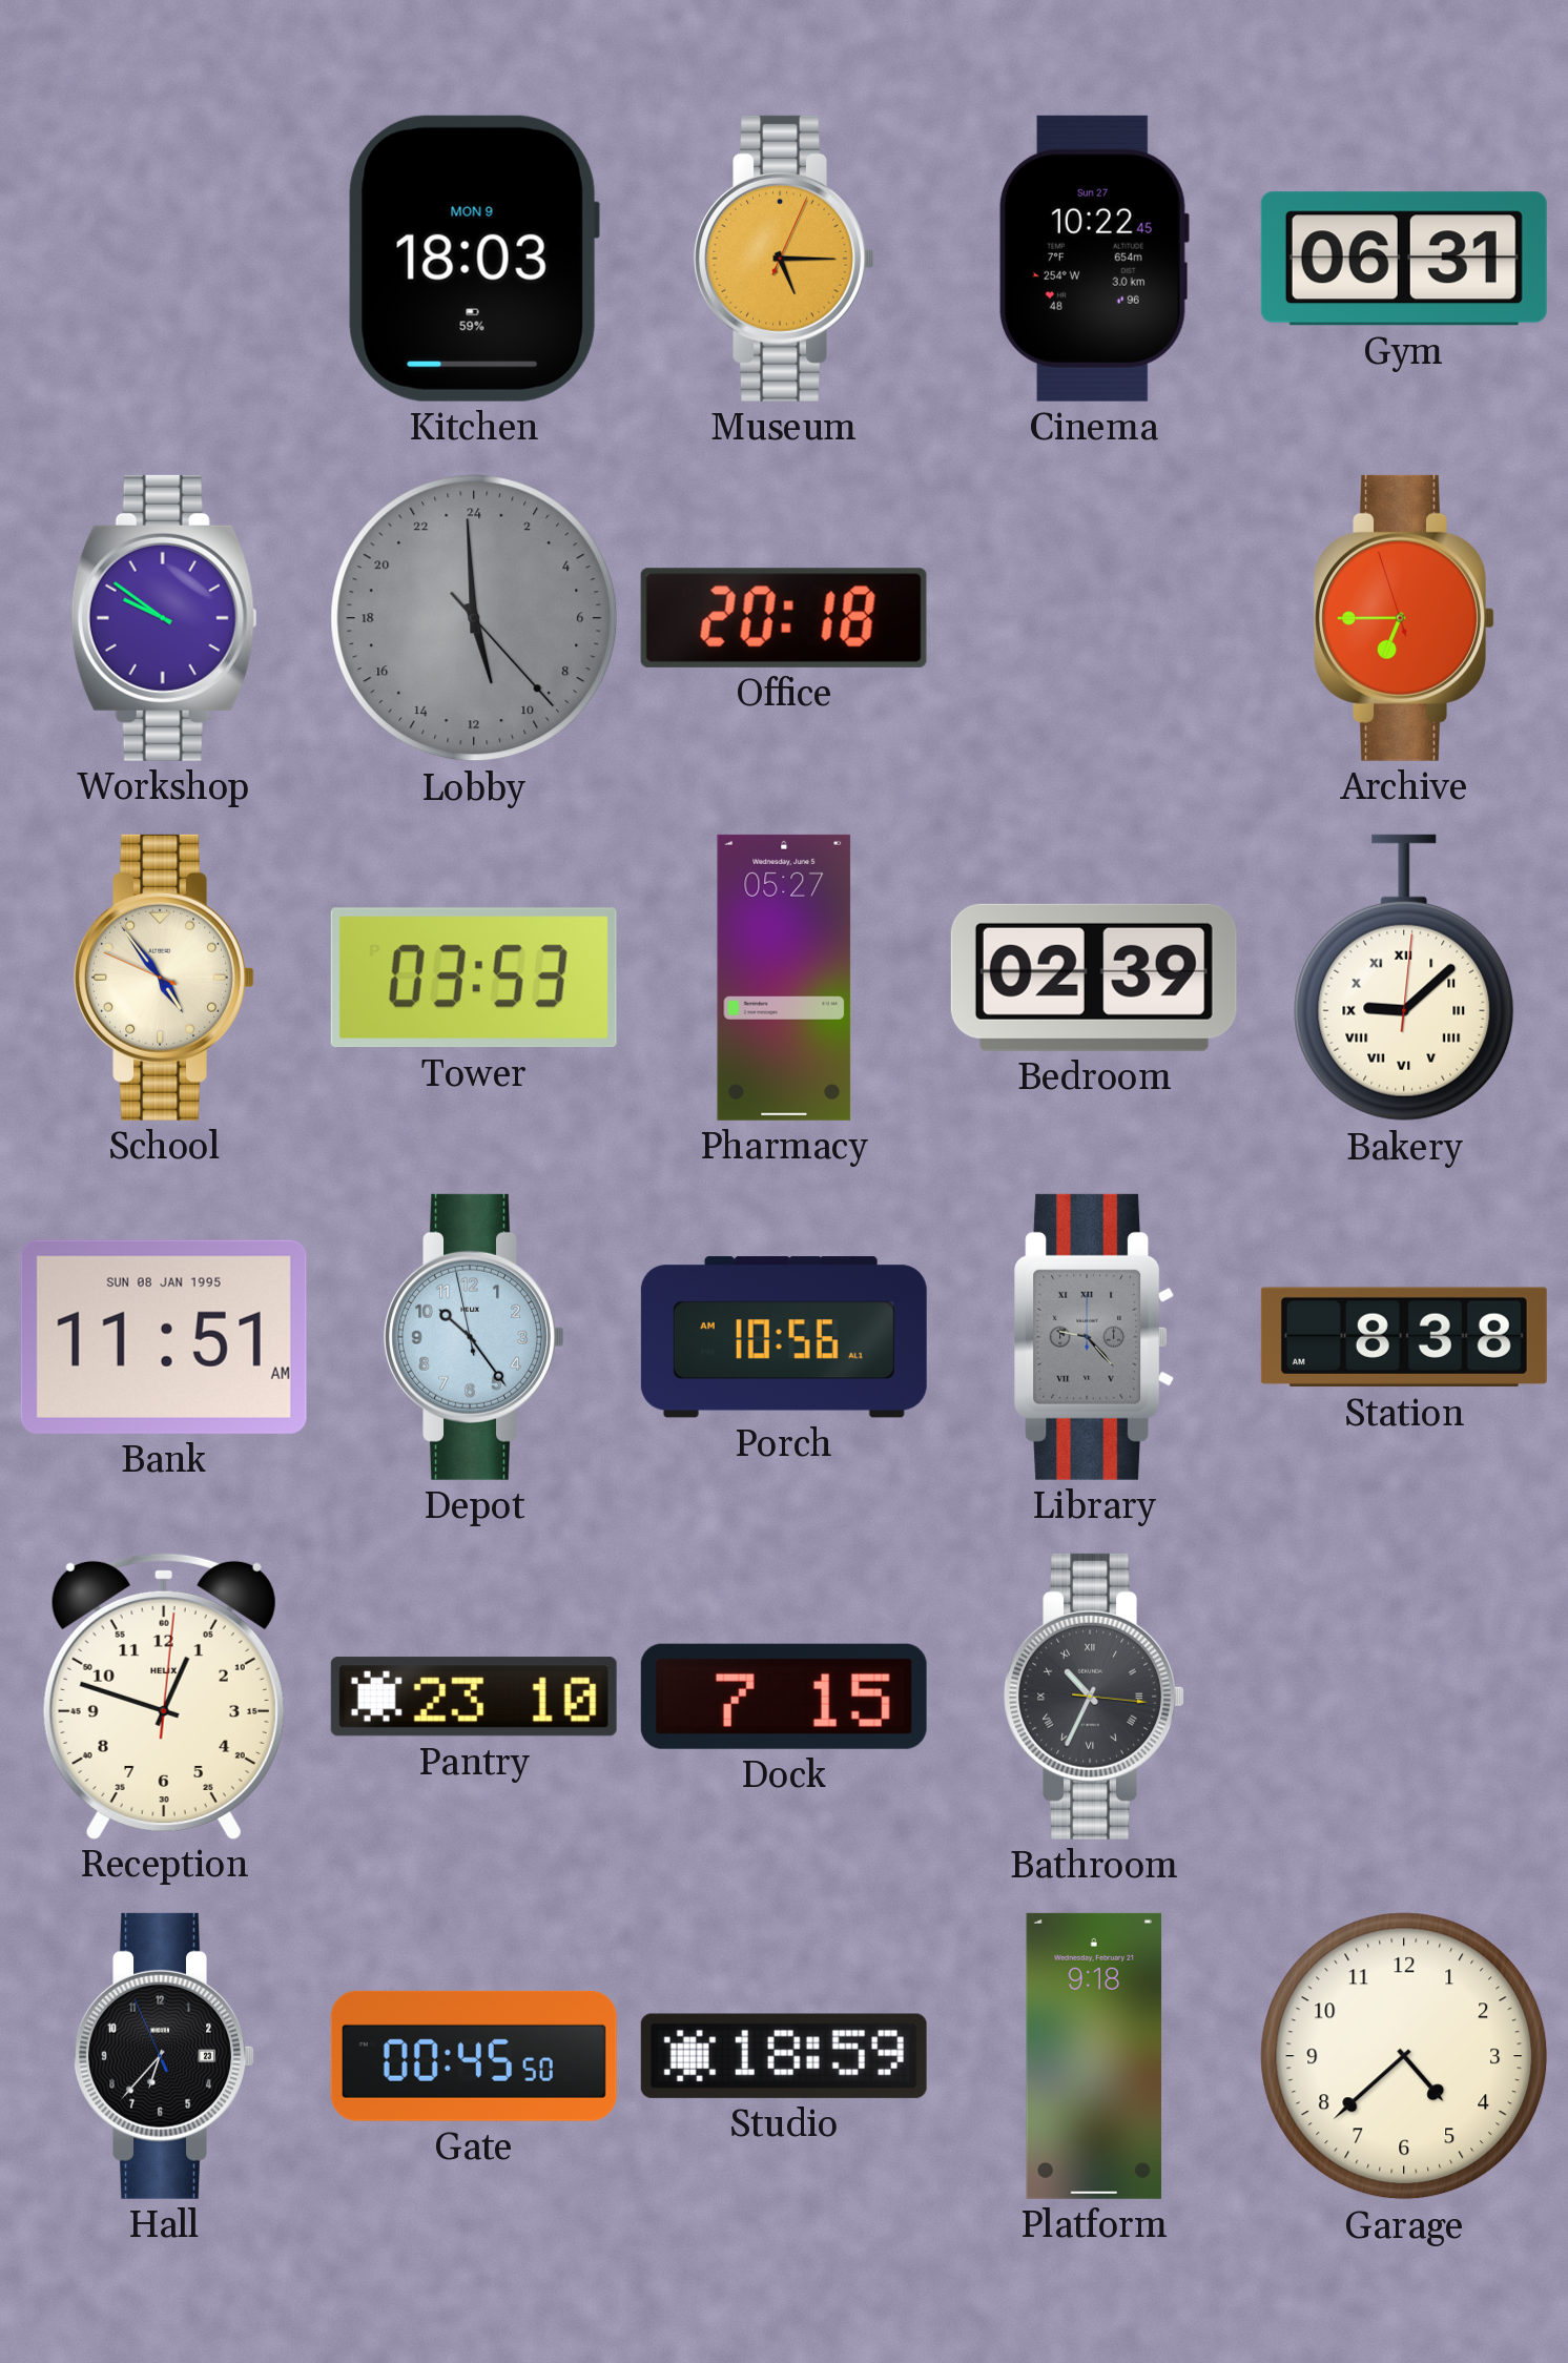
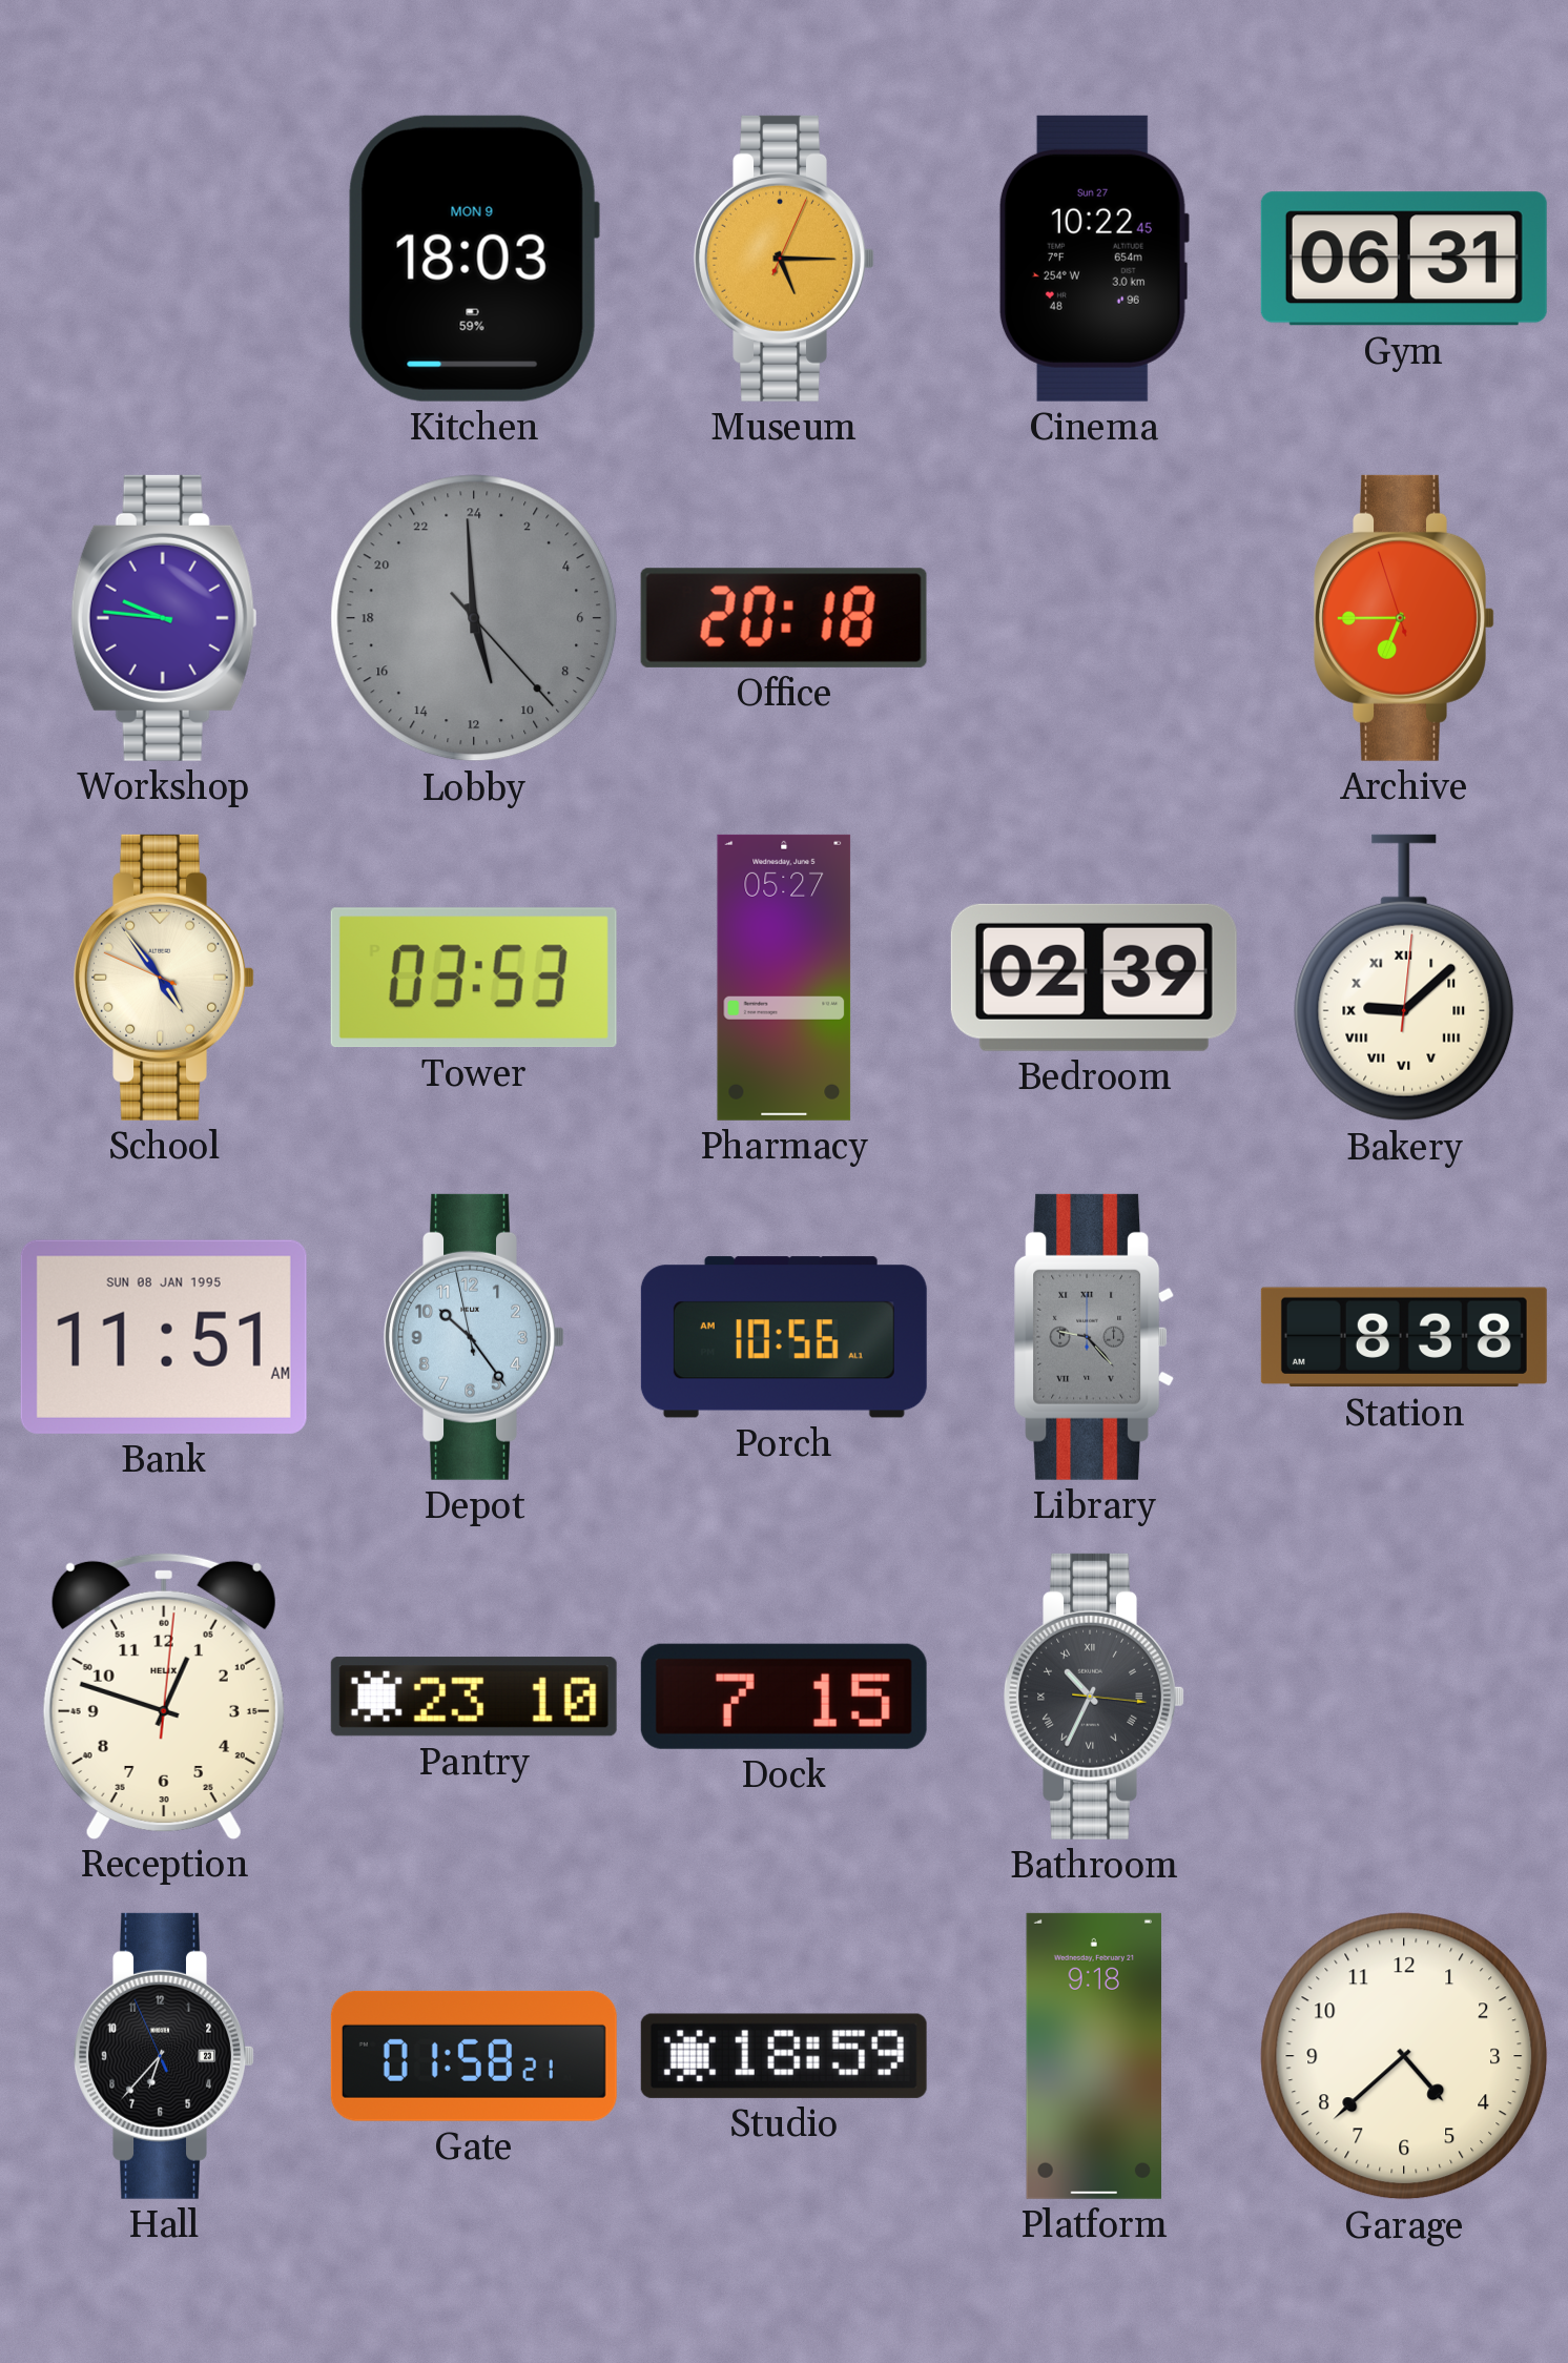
Workshop: 9:51 -> 9:46
Gate: 00:45 -> 01:58
